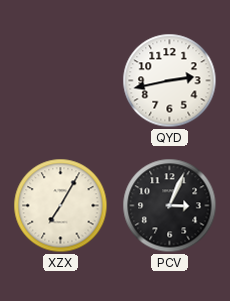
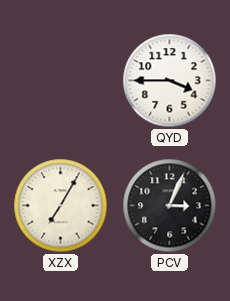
QYD: 2:43 -> 3:45
